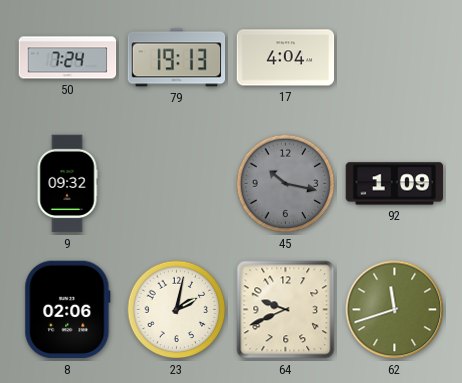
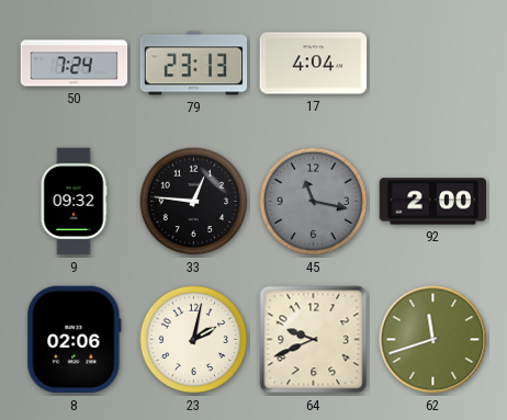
79: 19:13 -> 23:13
33: none -> 12:46
45: 10:17 -> 11:17
92: 1:09 -> 2:00
